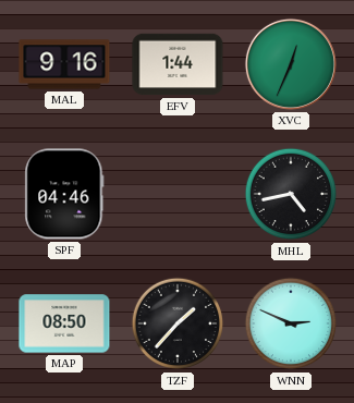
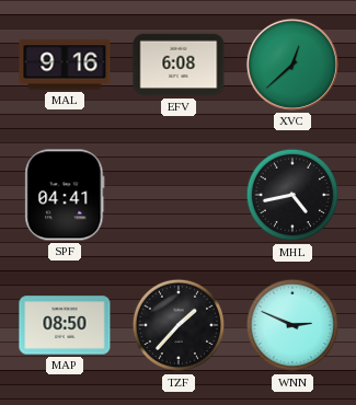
EFV: 1:44 -> 6:08
XVC: 12:34 -> 12:38
SPF: 04:46 -> 04:41
